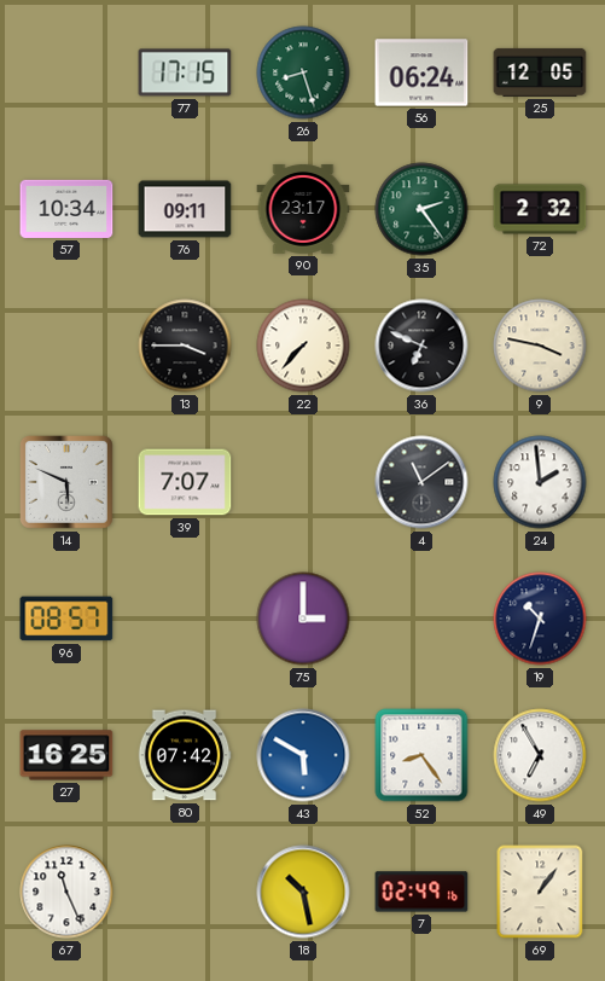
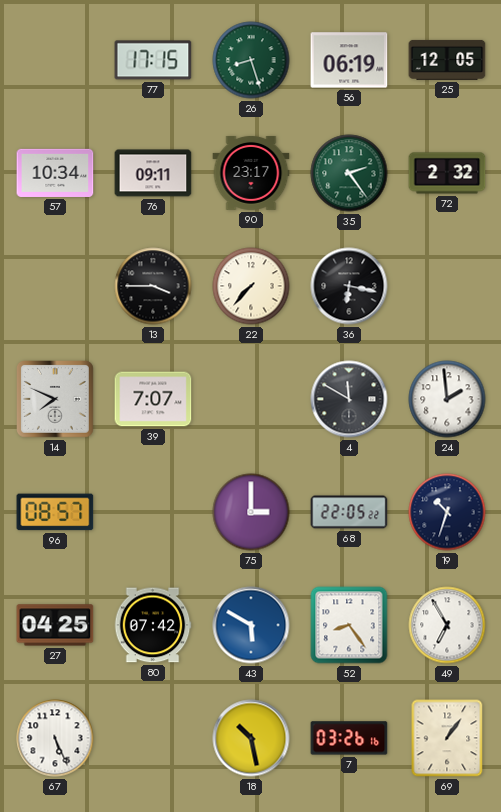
56: 06:24 -> 06:19
36: 6:49 -> 6:17
9: 3:47 -> none
14: 5:49 -> 7:49
4: 11:09 -> 11:50
68: none -> 22:05
27: 16:25 -> 04:25
67: 11:26 -> 5:26
7: 02:49 -> 03:26
